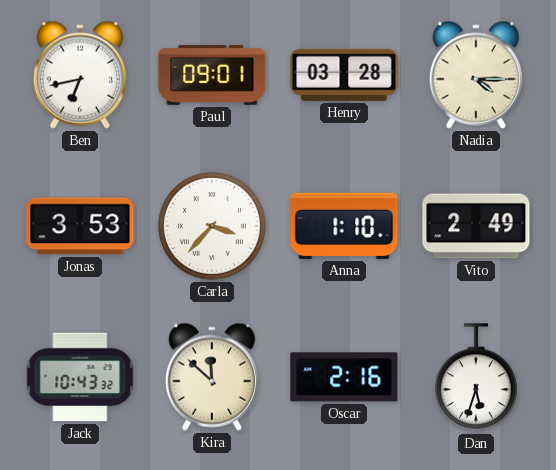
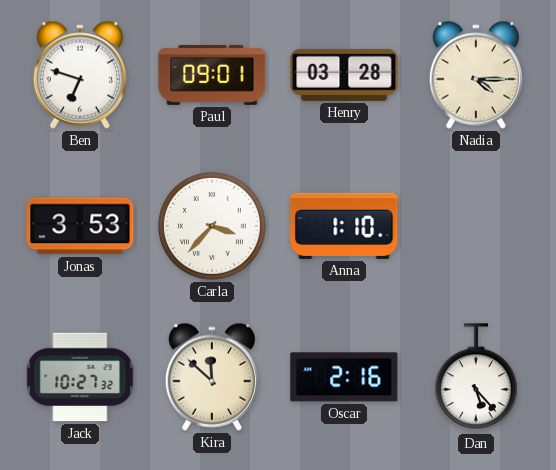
Ben: 6:43 -> 6:48
Vito: 2:49 -> none
Jack: 10:43 -> 10:27
Dan: 5:33 -> 5:23
